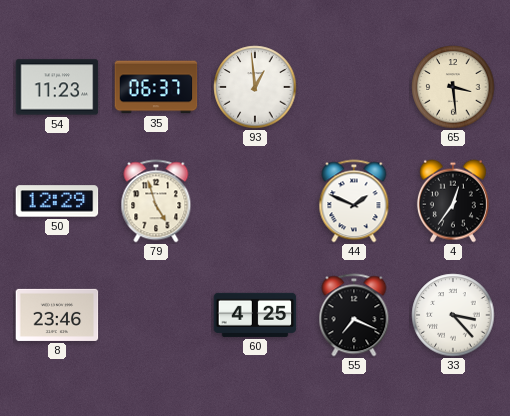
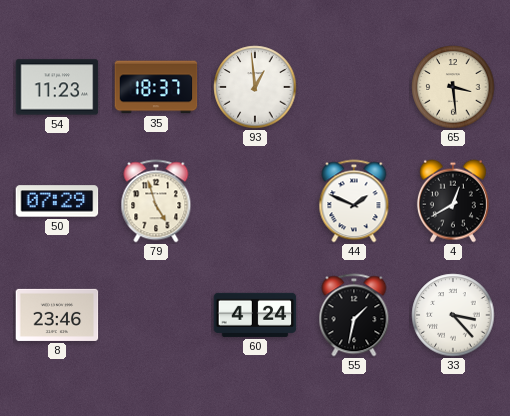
35: 06:37 -> 18:37
50: 12:29 -> 07:29
4: 12:36 -> 12:40
60: 4:25 -> 4:24
55: 7:19 -> 1:32
